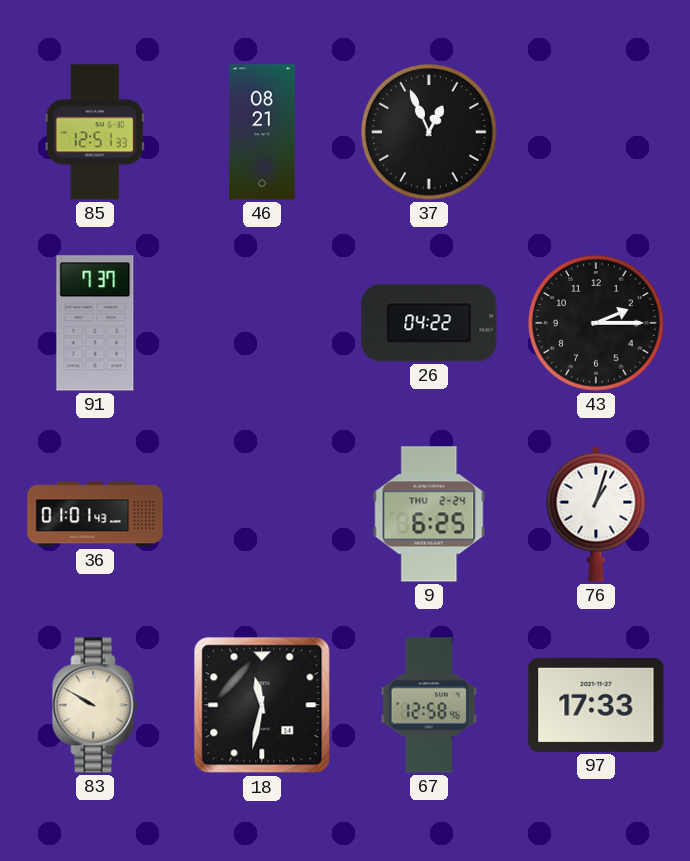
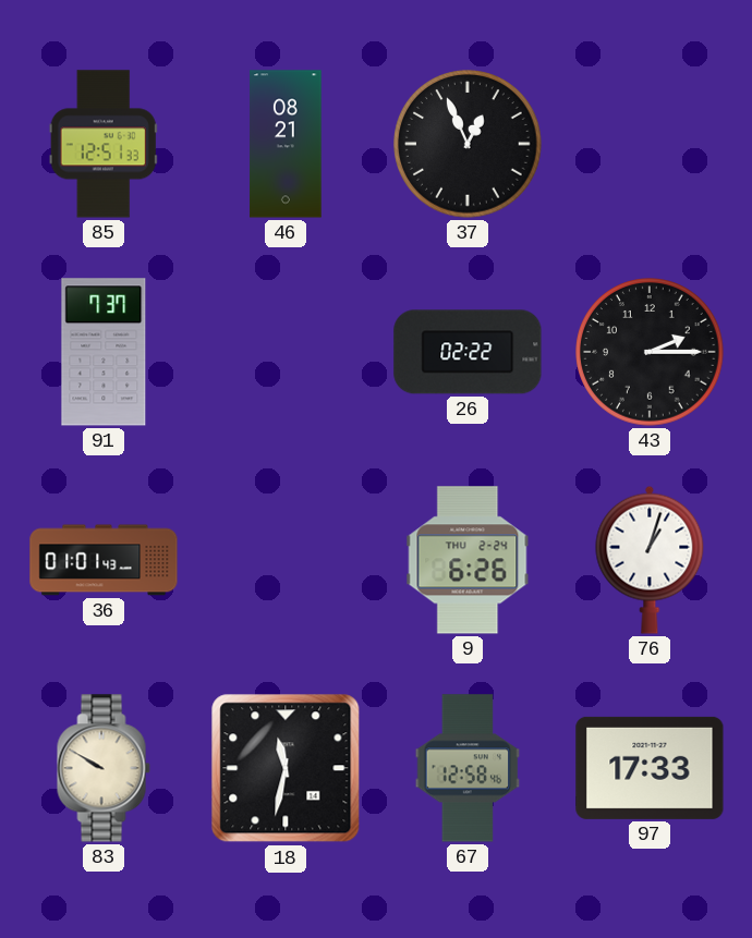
26: 04:22 -> 02:22
9: 6:25 -> 6:26
